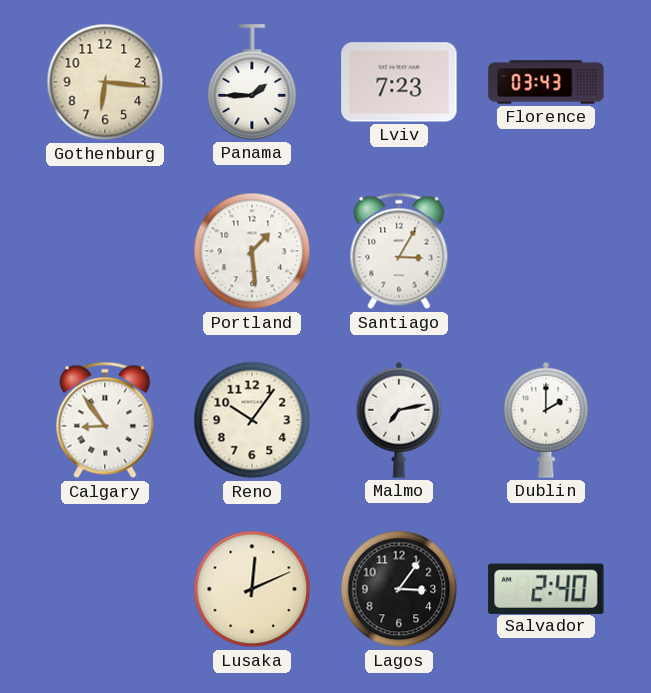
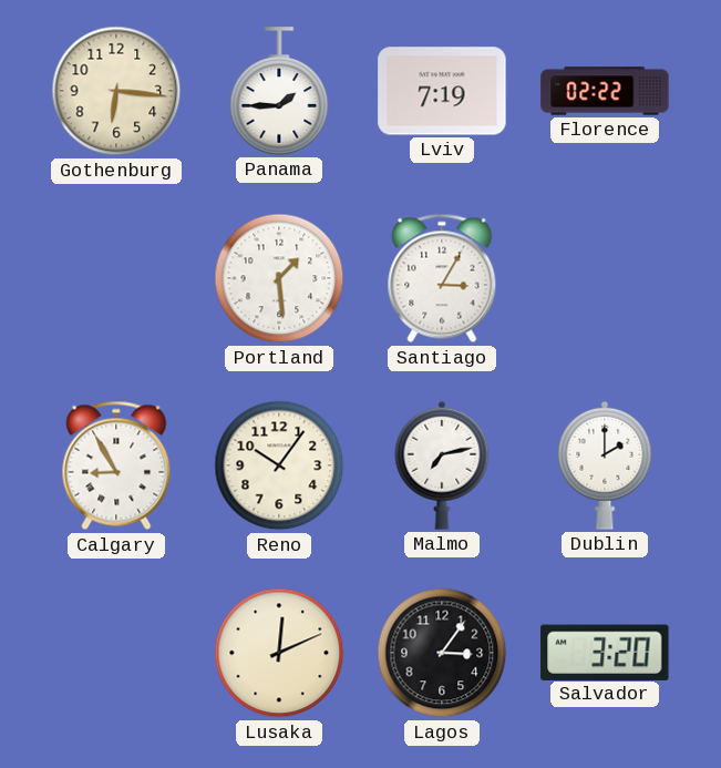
Lviv: 7:23 -> 7:19
Florence: 03:43 -> 02:22
Calgary: 8:54 -> 8:55
Salvador: 2:40 -> 3:20
